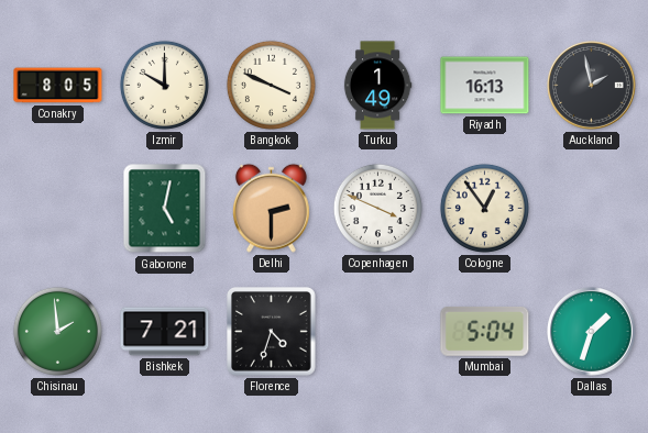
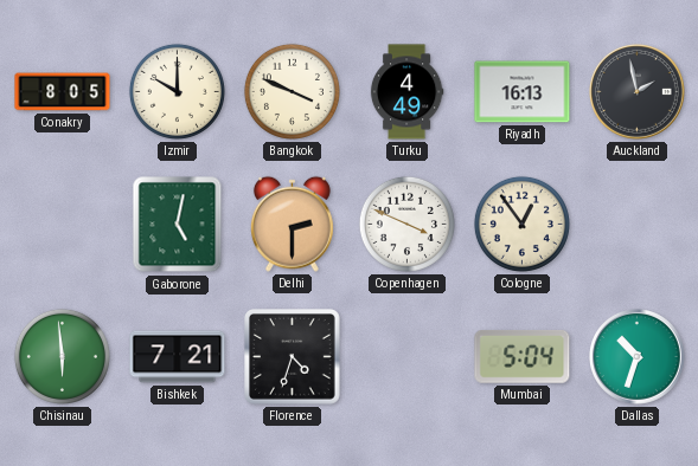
Turku: 1:49 -> 4:49
Chisinau: 1:59 -> 5:59
Dallas: 1:33 -> 10:33
